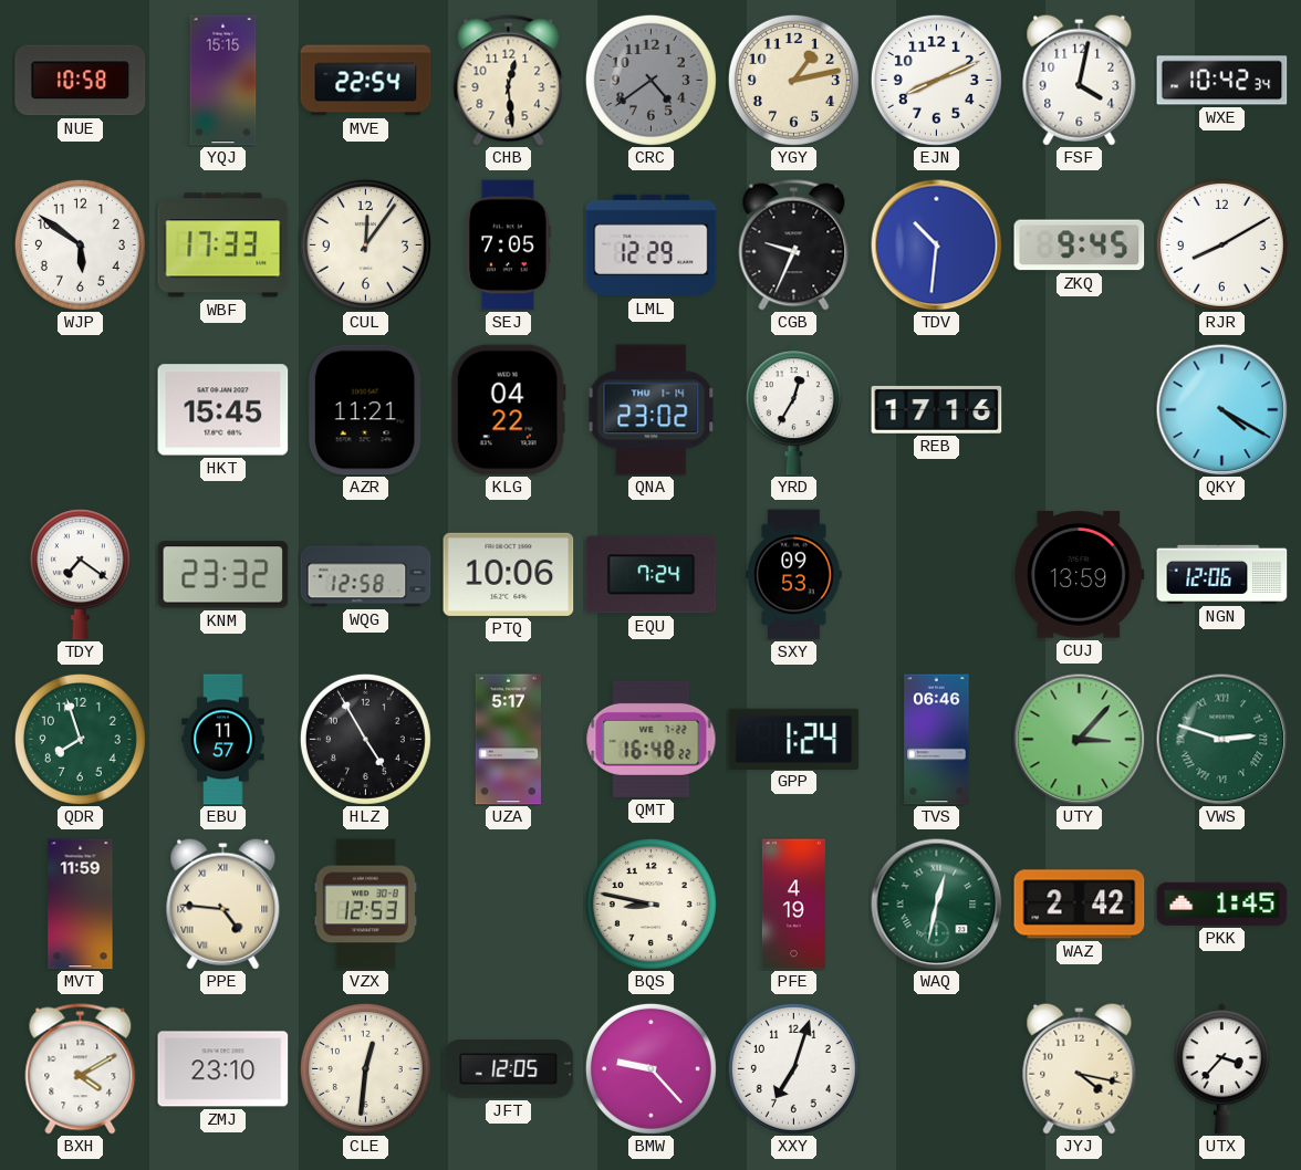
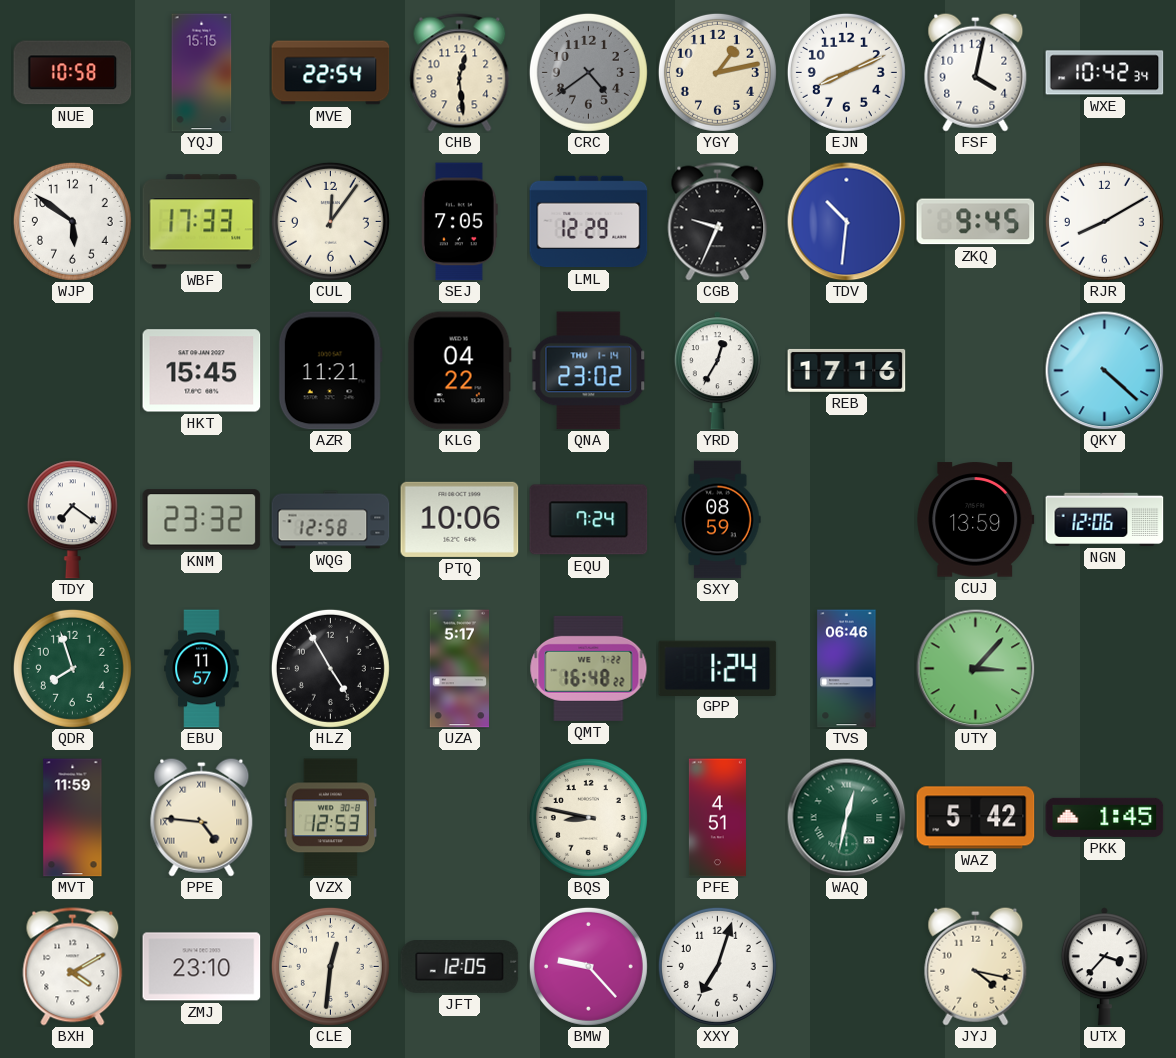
QKY: 4:20 -> 4:22
SXY: 09:53 -> 08:59
VWS: 2:48 -> none
PFE: 4:19 -> 4:51
WAZ: 2:42 -> 5:42
